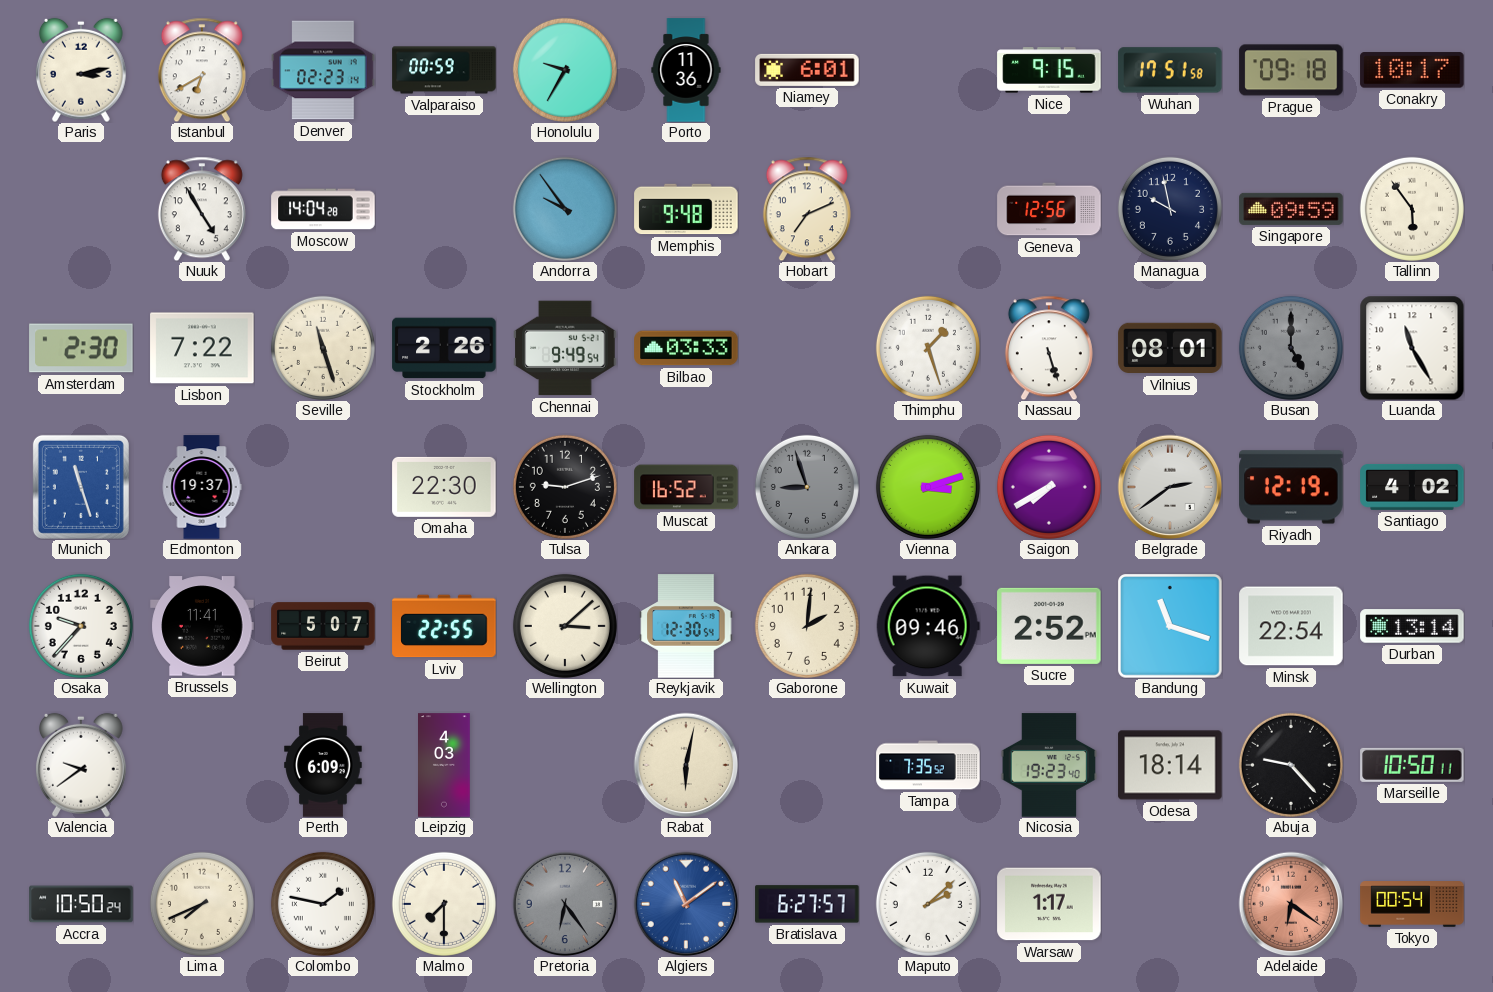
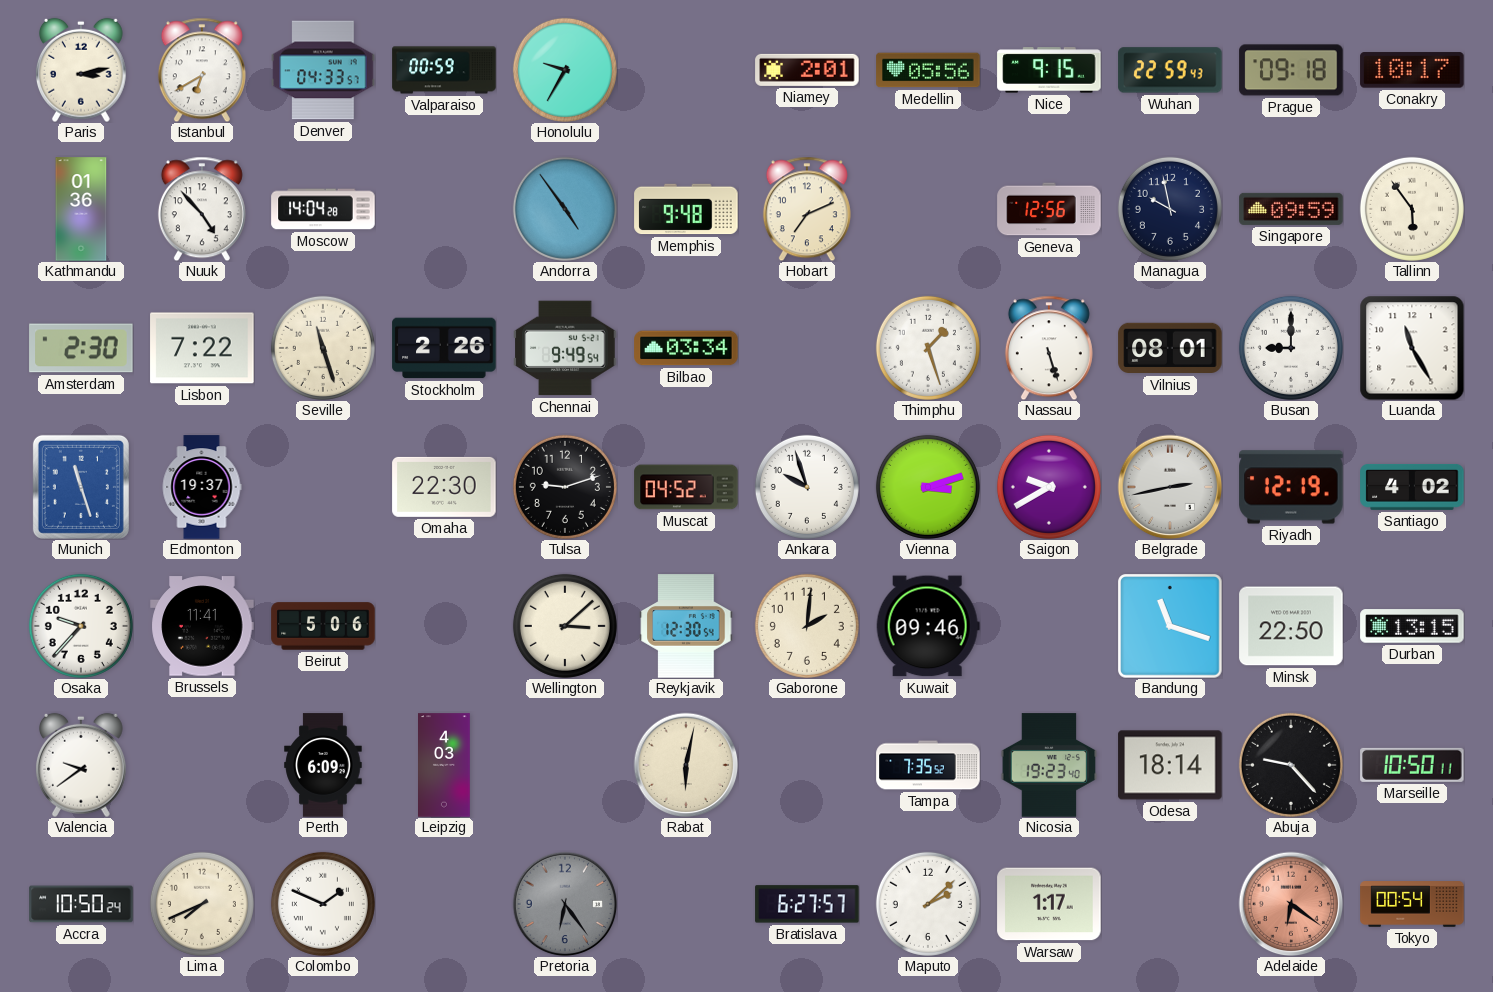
Denver: 02:23 -> 04:33
Porto: 11:36 -> none
Niamey: 6:01 -> 2:01
Medellin: none -> 05:56
Wuhan: 17:51 -> 22:59
Kathmandu: none -> 01:36
Nuuk: 4:55 -> 4:53
Andorra: 9:54 -> 4:54
Bilbao: 03:33 -> 03:34
Busan: 5:00 -> 9:00
Busan dial: grey -> white
Muscat: 16:52 -> 04:52
Ankara: 8:57 -> 9:57
Ankara dial: grey -> white
Saigon: 7:40 -> 9:40
Belgrade: 2:39 -> 2:43
Beirut: 5:07 -> 5:06
Lviv: 22:55 -> none
Sucre: 2:52 -> none
Minsk: 22:54 -> 22:50
Durban: 13:14 -> 13:15
Colombo: 1:47 -> 1:49
Malmo: 7:30 -> none
Algiers: 11:09 -> none
